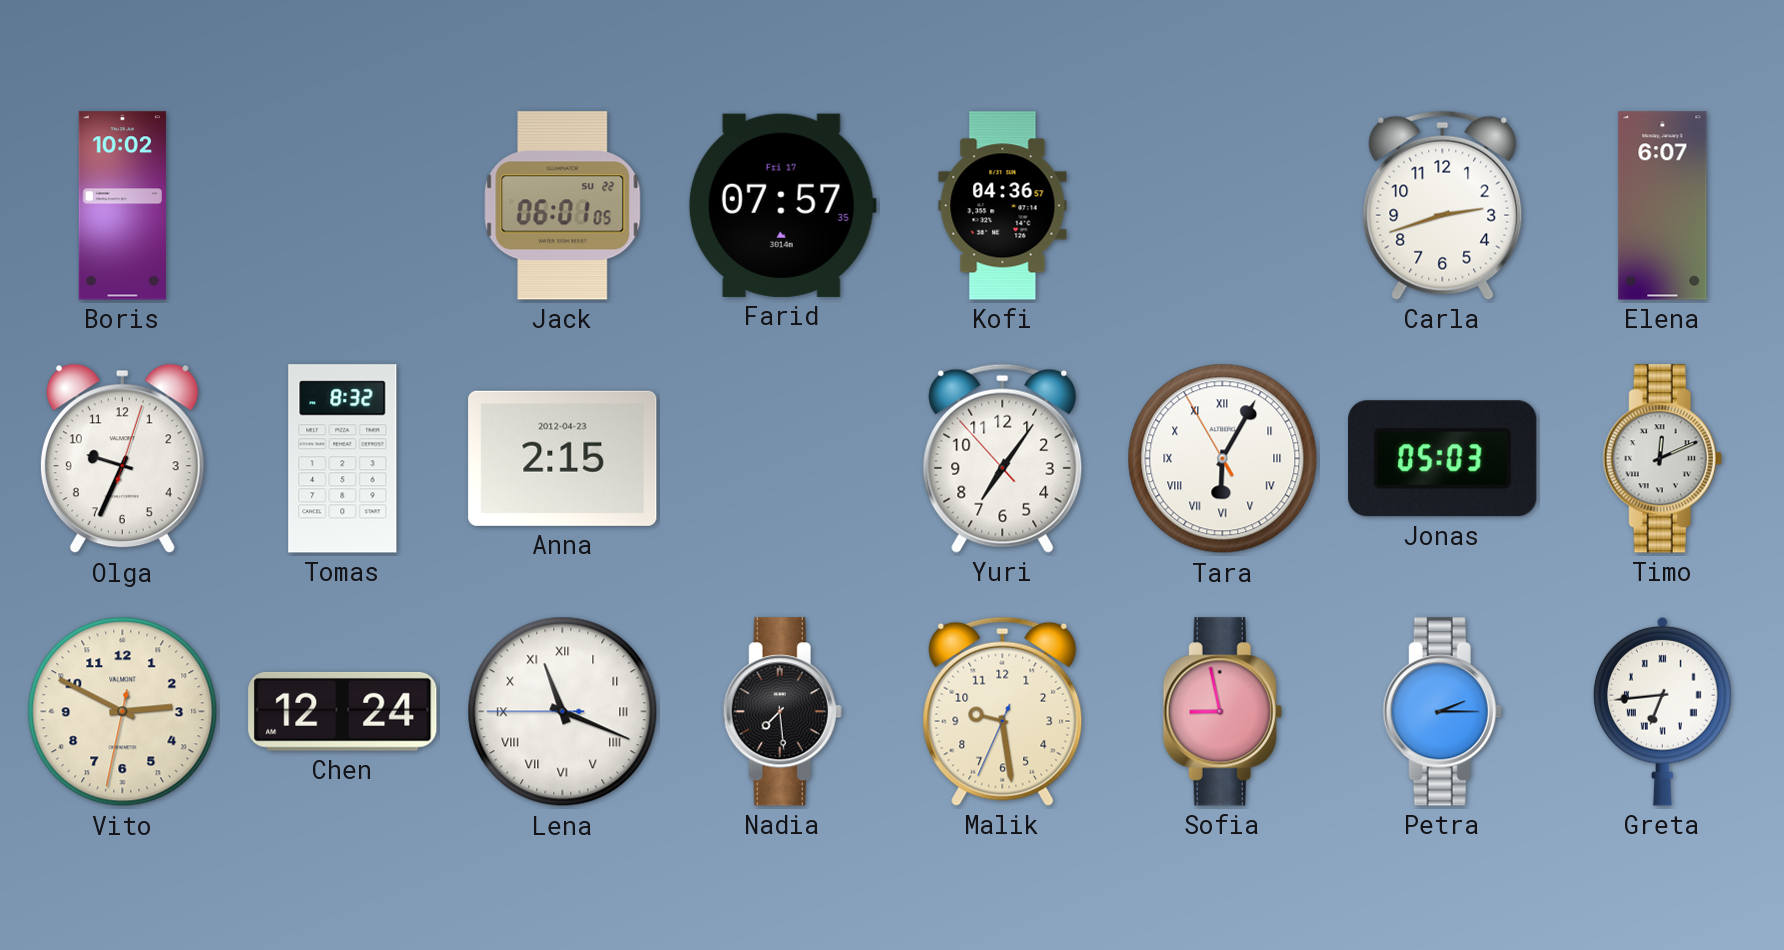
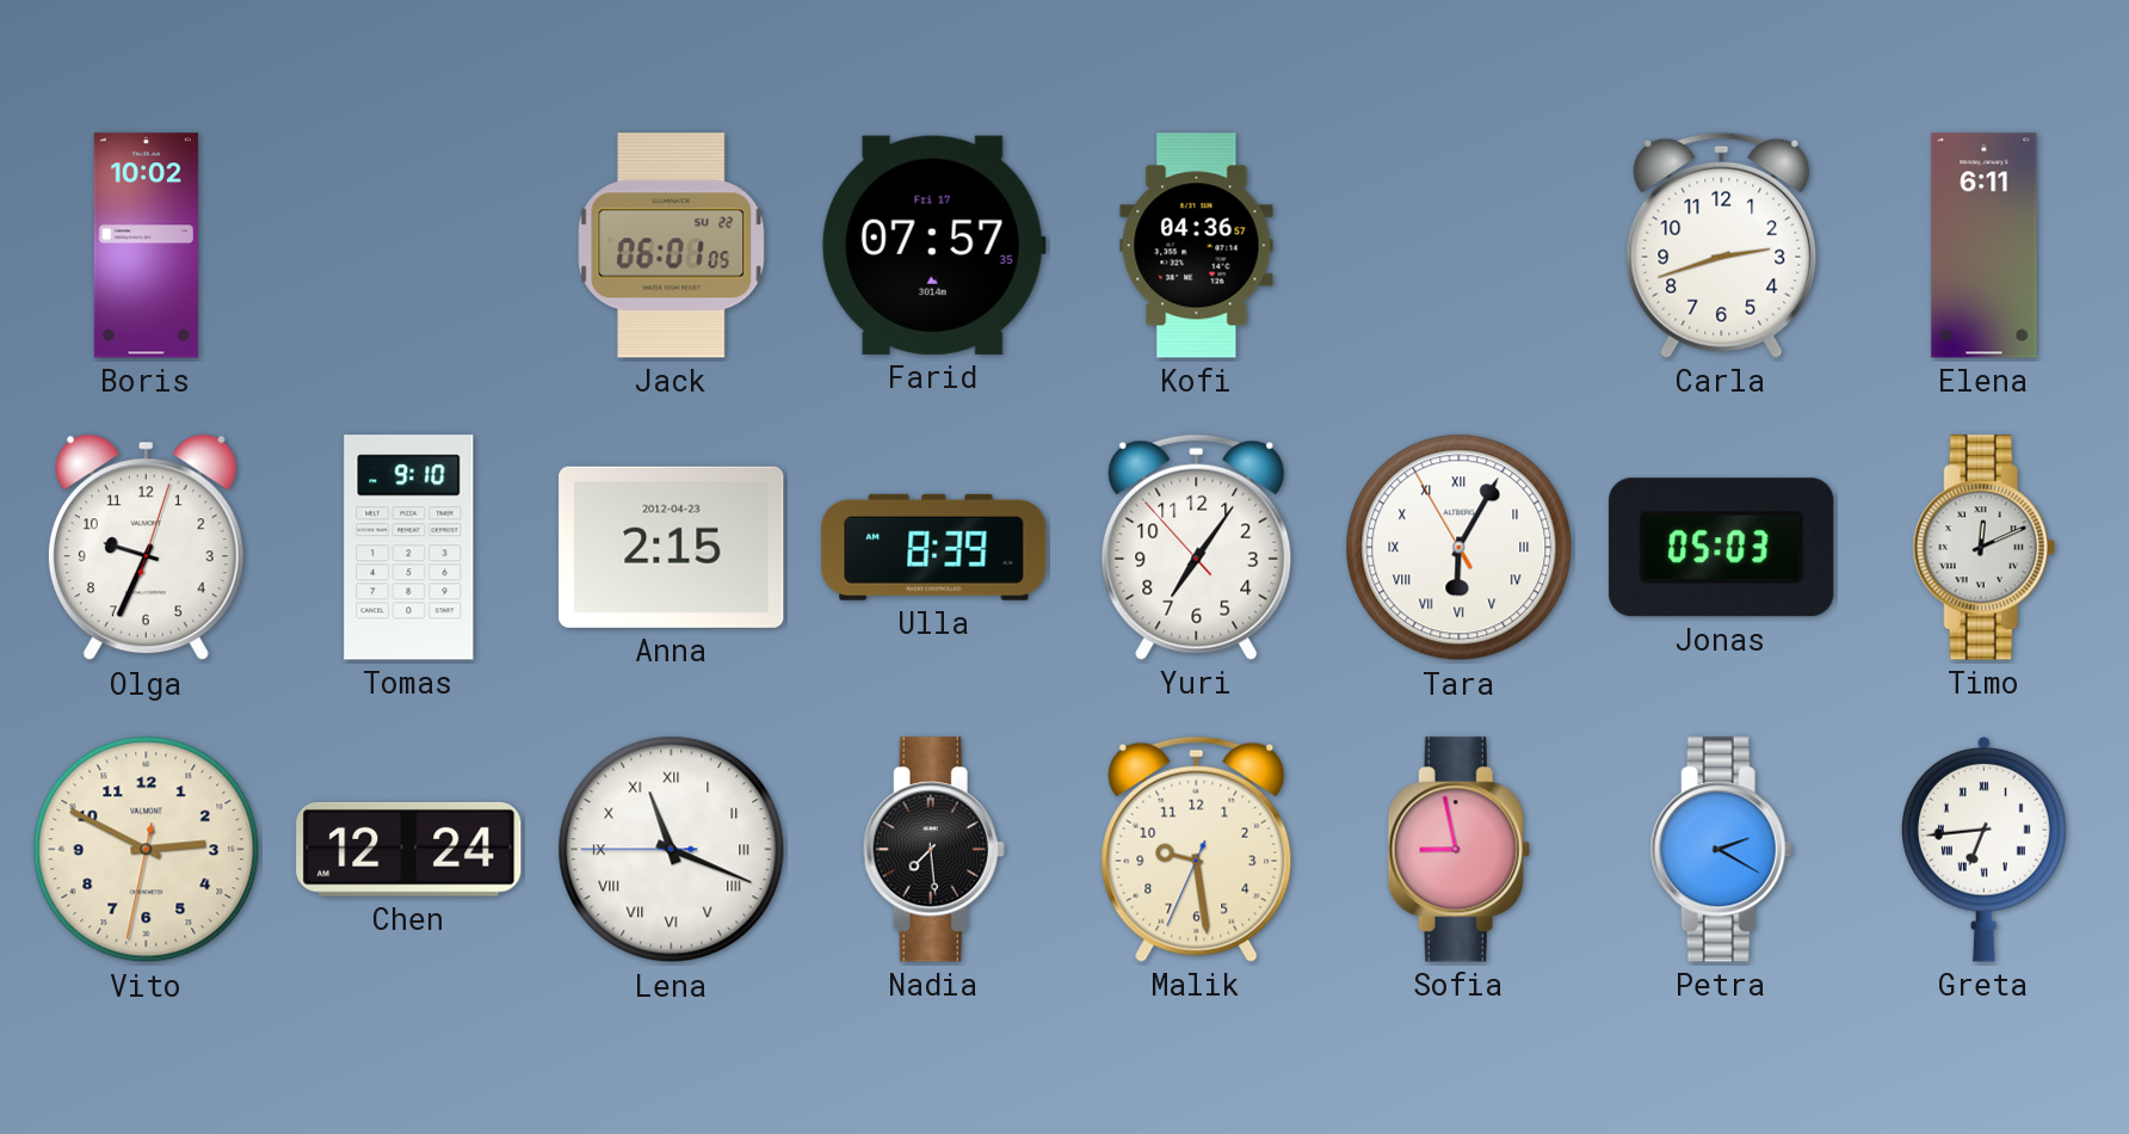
Elena: 6:07 -> 6:11
Tomas: 8:32 -> 9:10
Ulla: none -> 8:39
Petra: 2:15 -> 2:20
